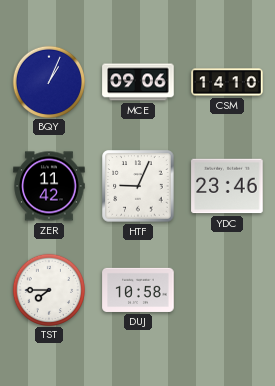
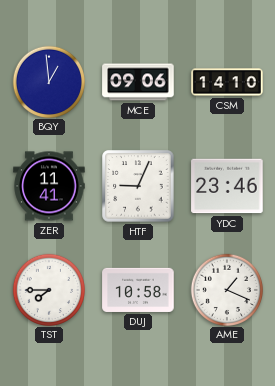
BQY: 1:04 -> 12:59
ZER: 11:42 -> 11:41
AME: none -> 1:19
